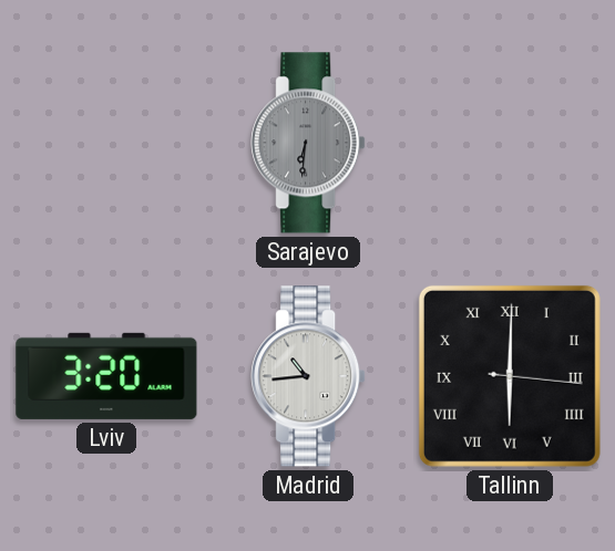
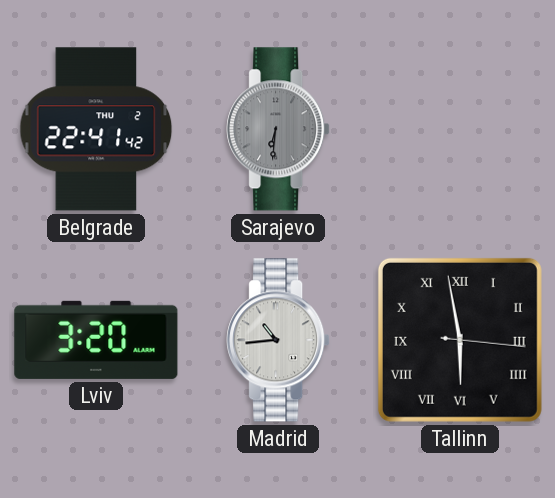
Belgrade: none -> 22:41
Tallinn: 6:00 -> 5:58
